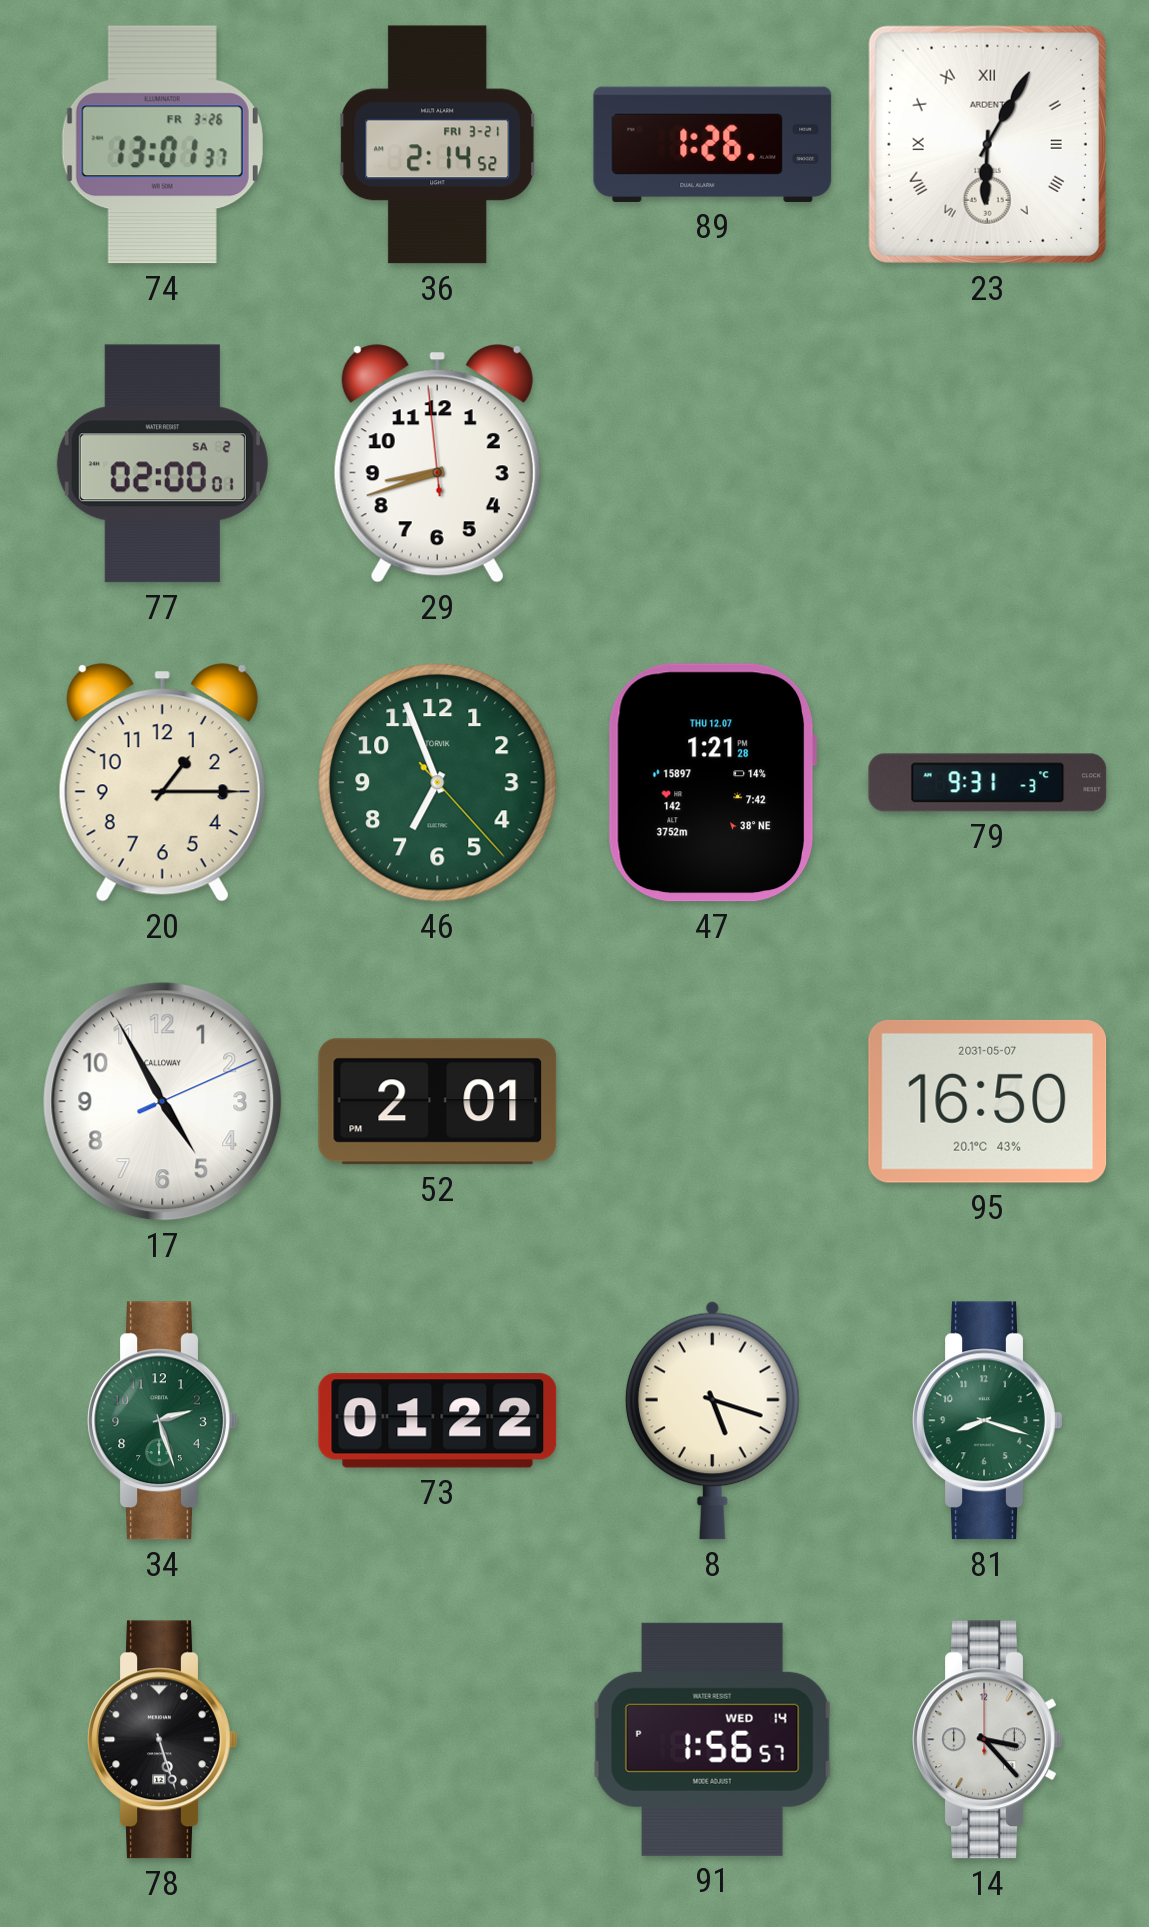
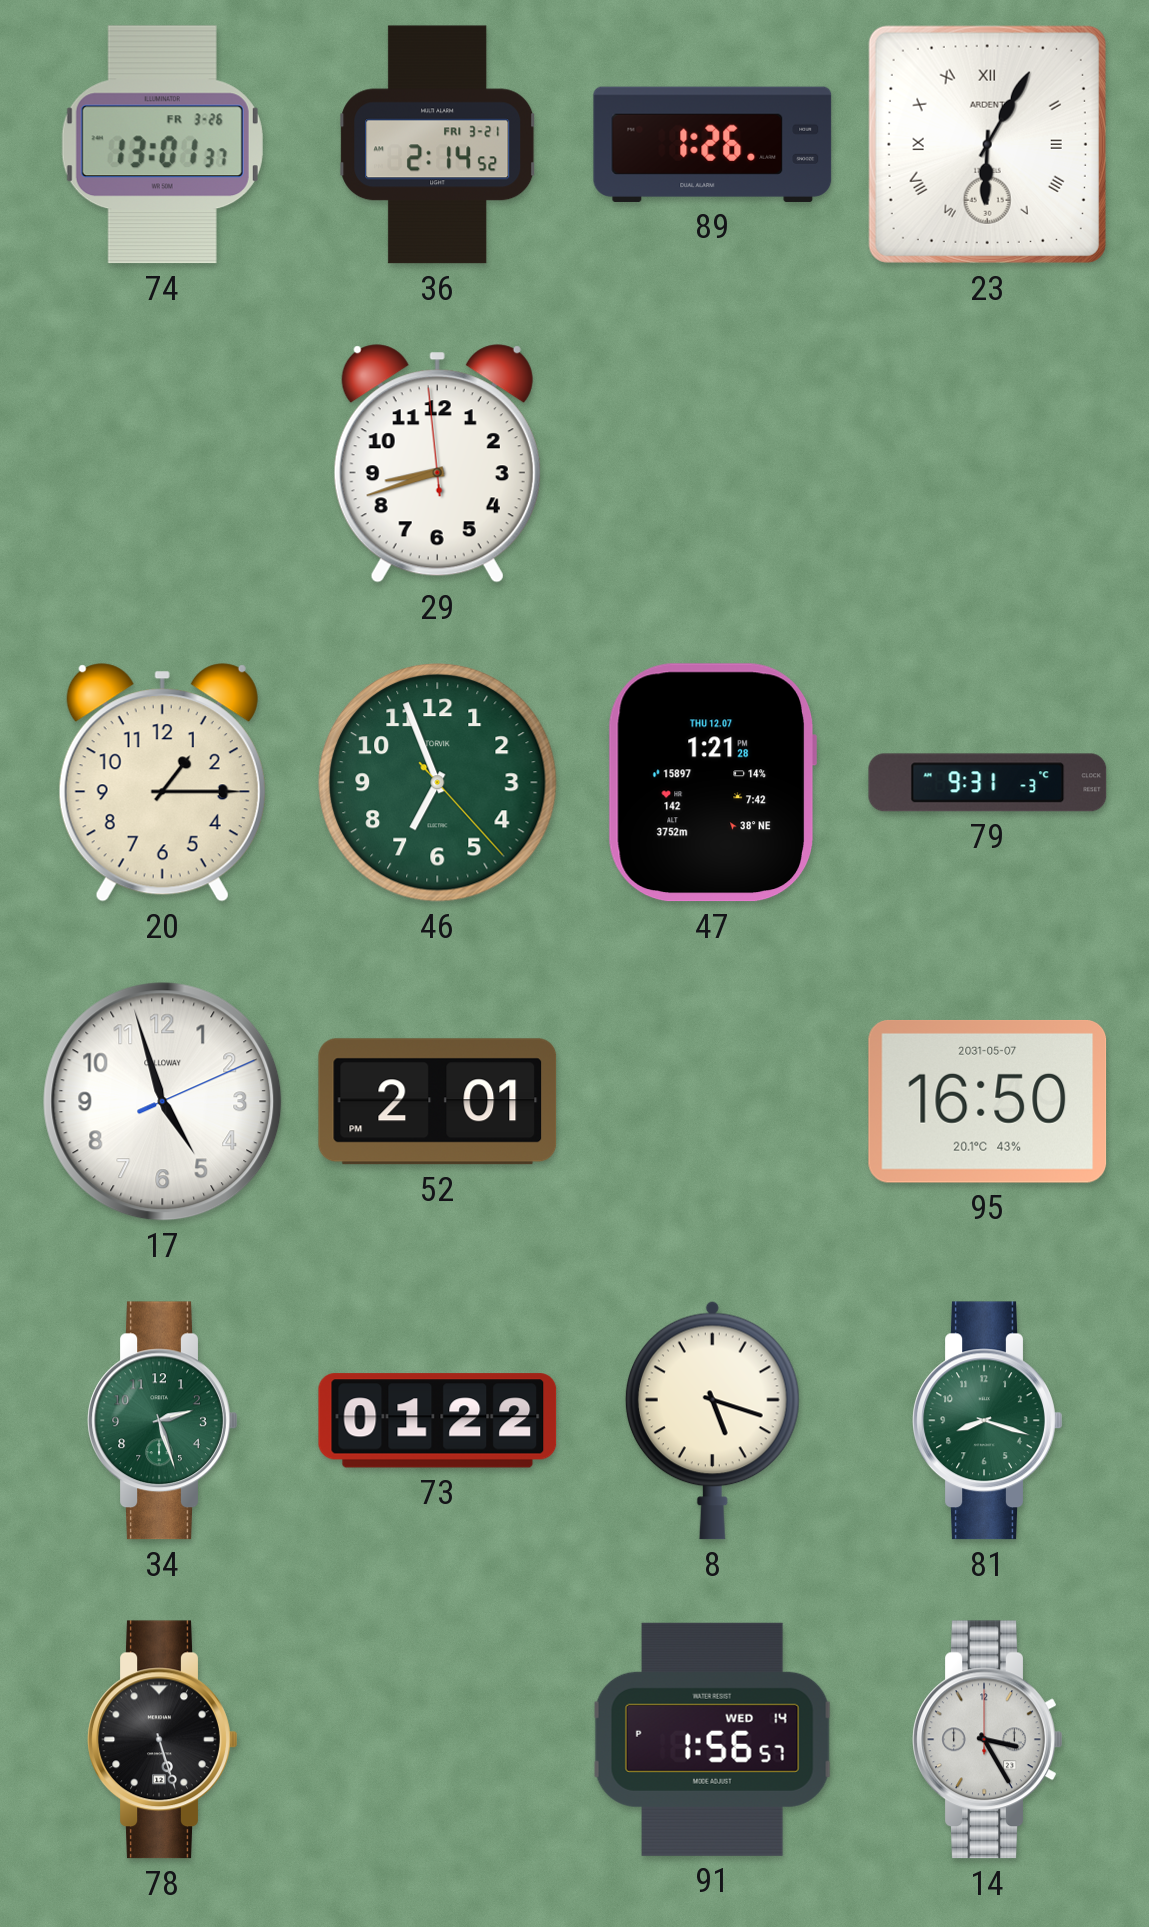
77: 02:00 -> none
17: 4:55 -> 4:57
14: 3:23 -> 3:25
